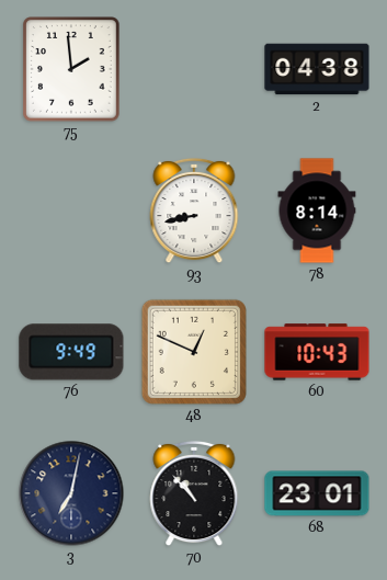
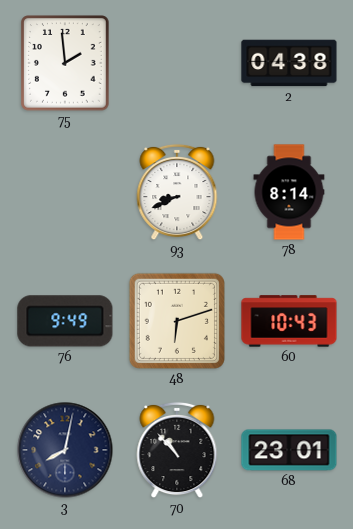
93: 8:43 -> 8:41
48: 12:49 -> 6:12
3: 7:02 -> 8:02
